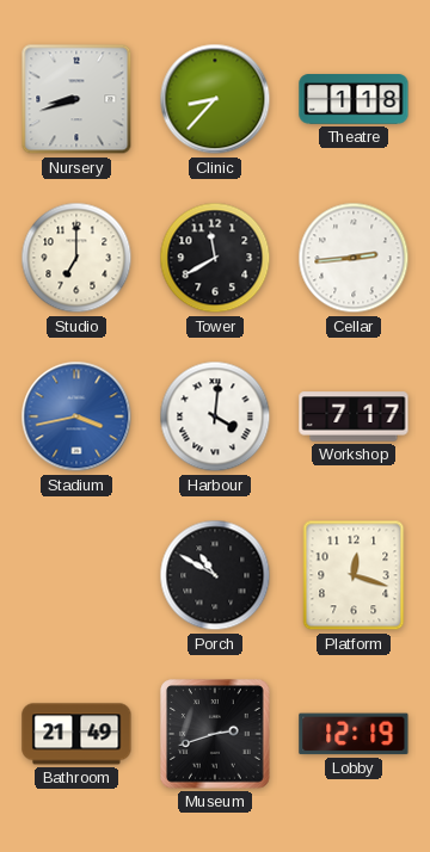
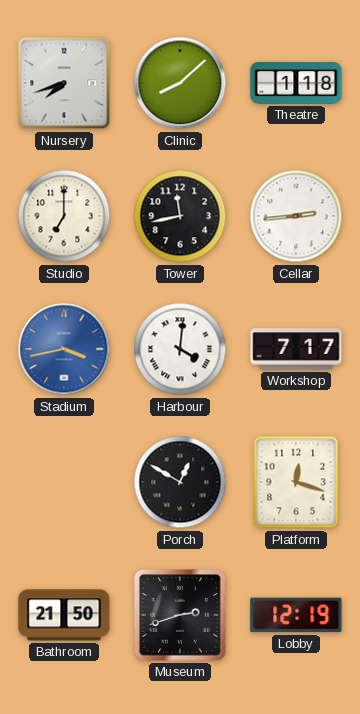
Nursery: 8:42 -> 7:42
Clinic: 8:37 -> 8:08
Tower: 11:40 -> 11:43
Porch: 10:50 -> 12:50
Bathroom: 21:49 -> 21:50
